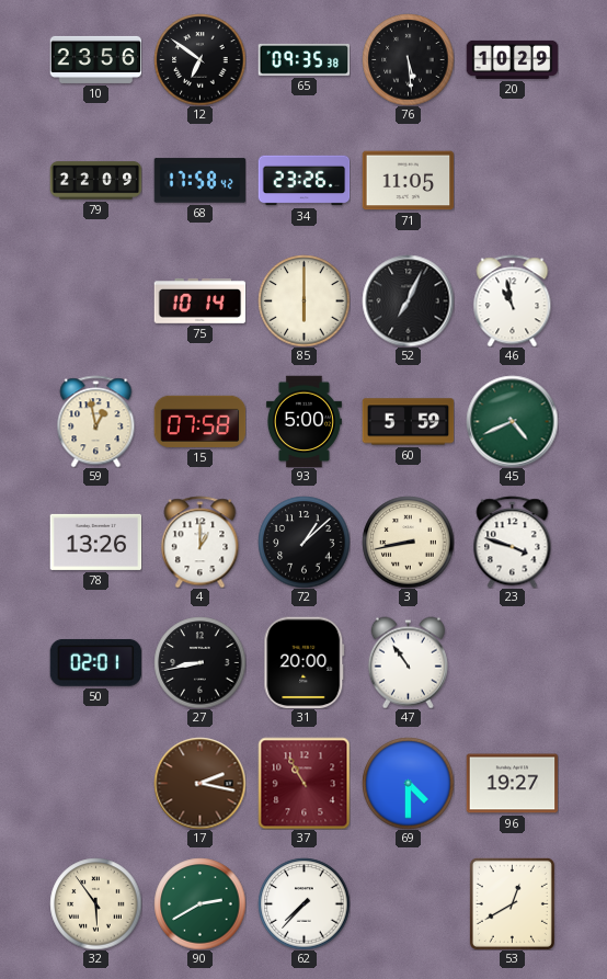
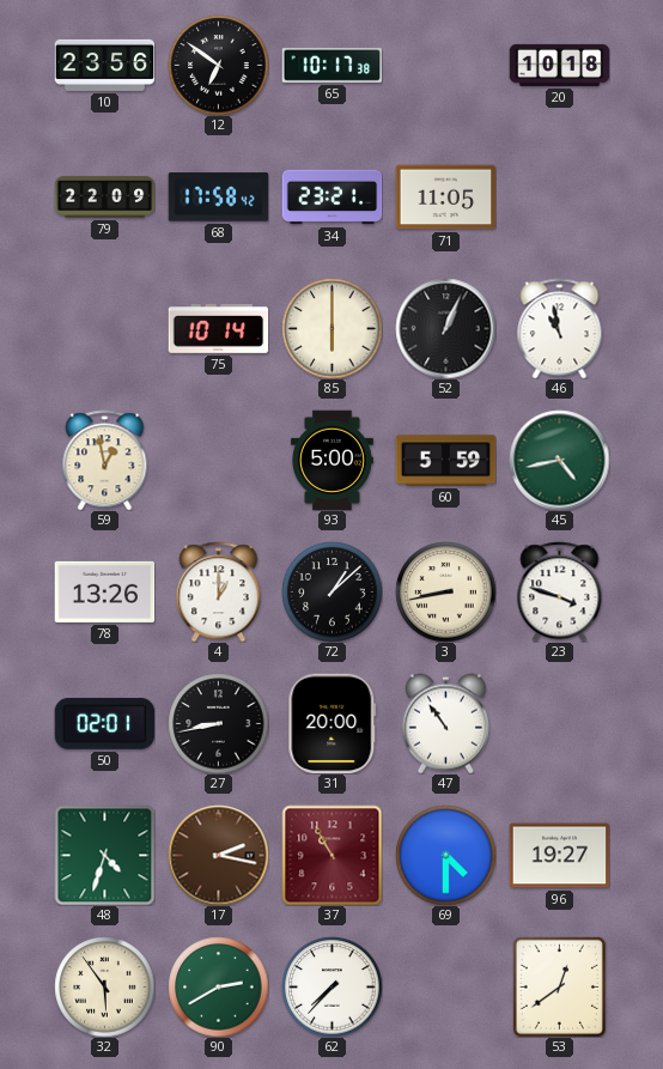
65: 09:35 -> 10:17
76: 5:29 -> none
20: 10:29 -> 10:18
34: 23:26 -> 23:21
52: 7:04 -> 1:04
15: 07:58 -> none
45: 4:41 -> 4:43
48: none -> 4:33
53: 12:40 -> 12:39
